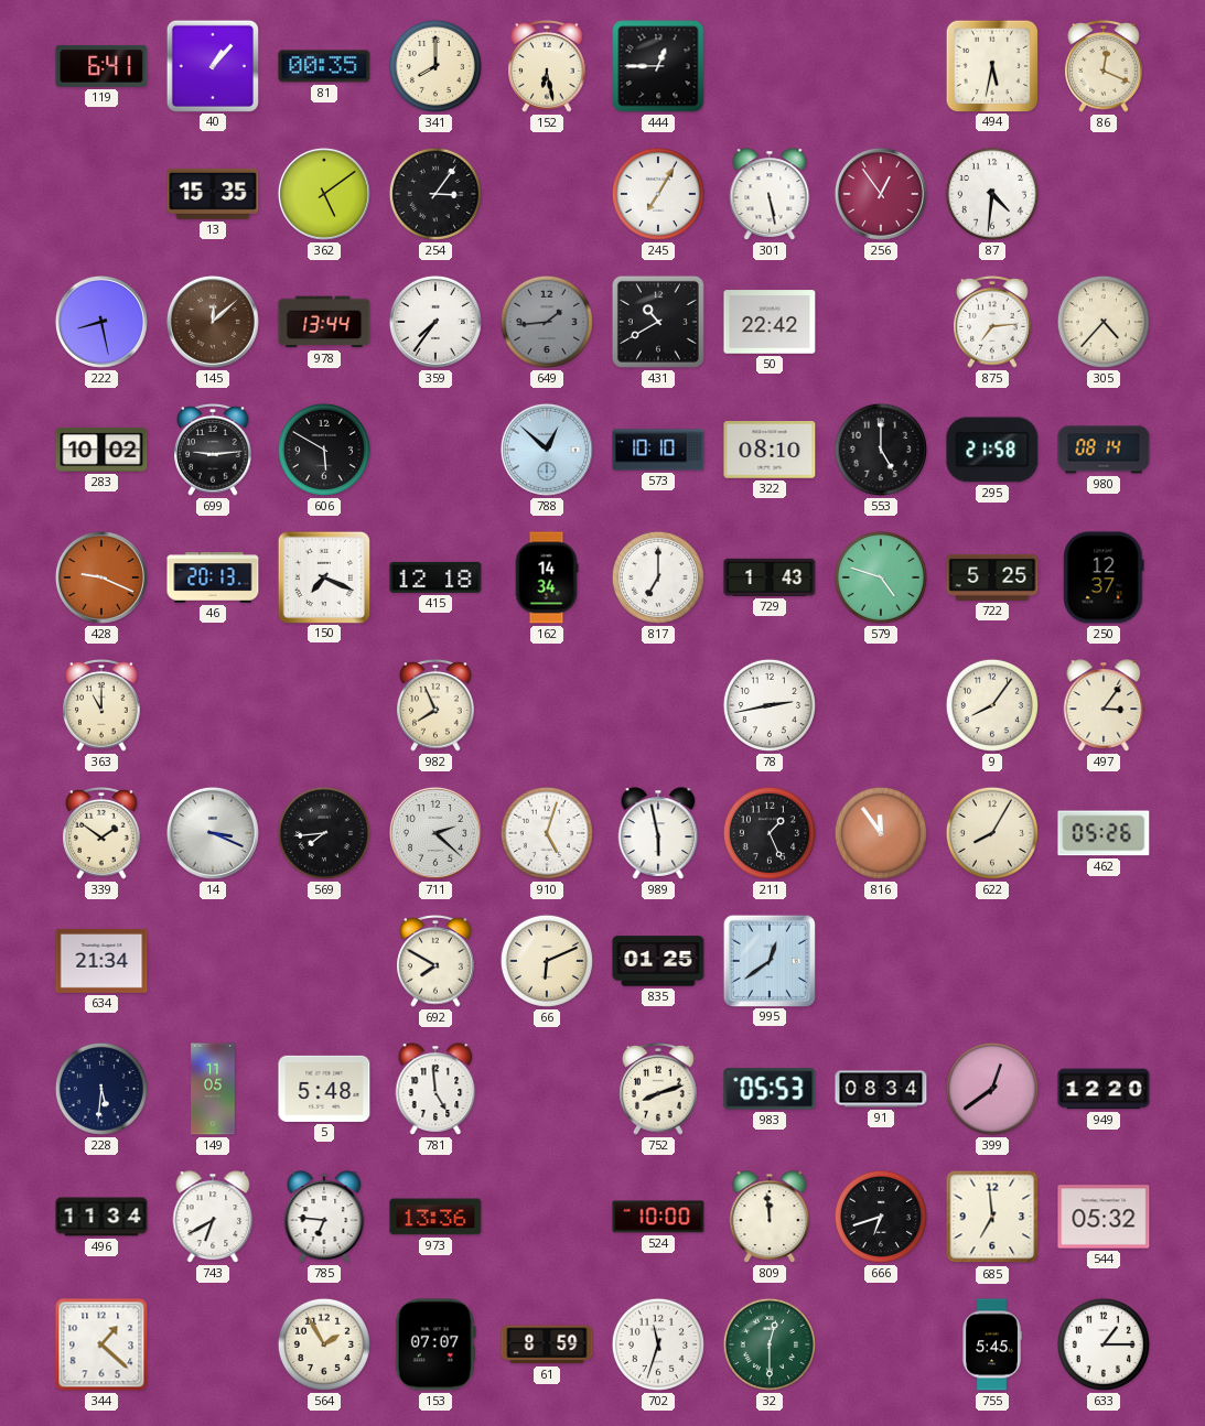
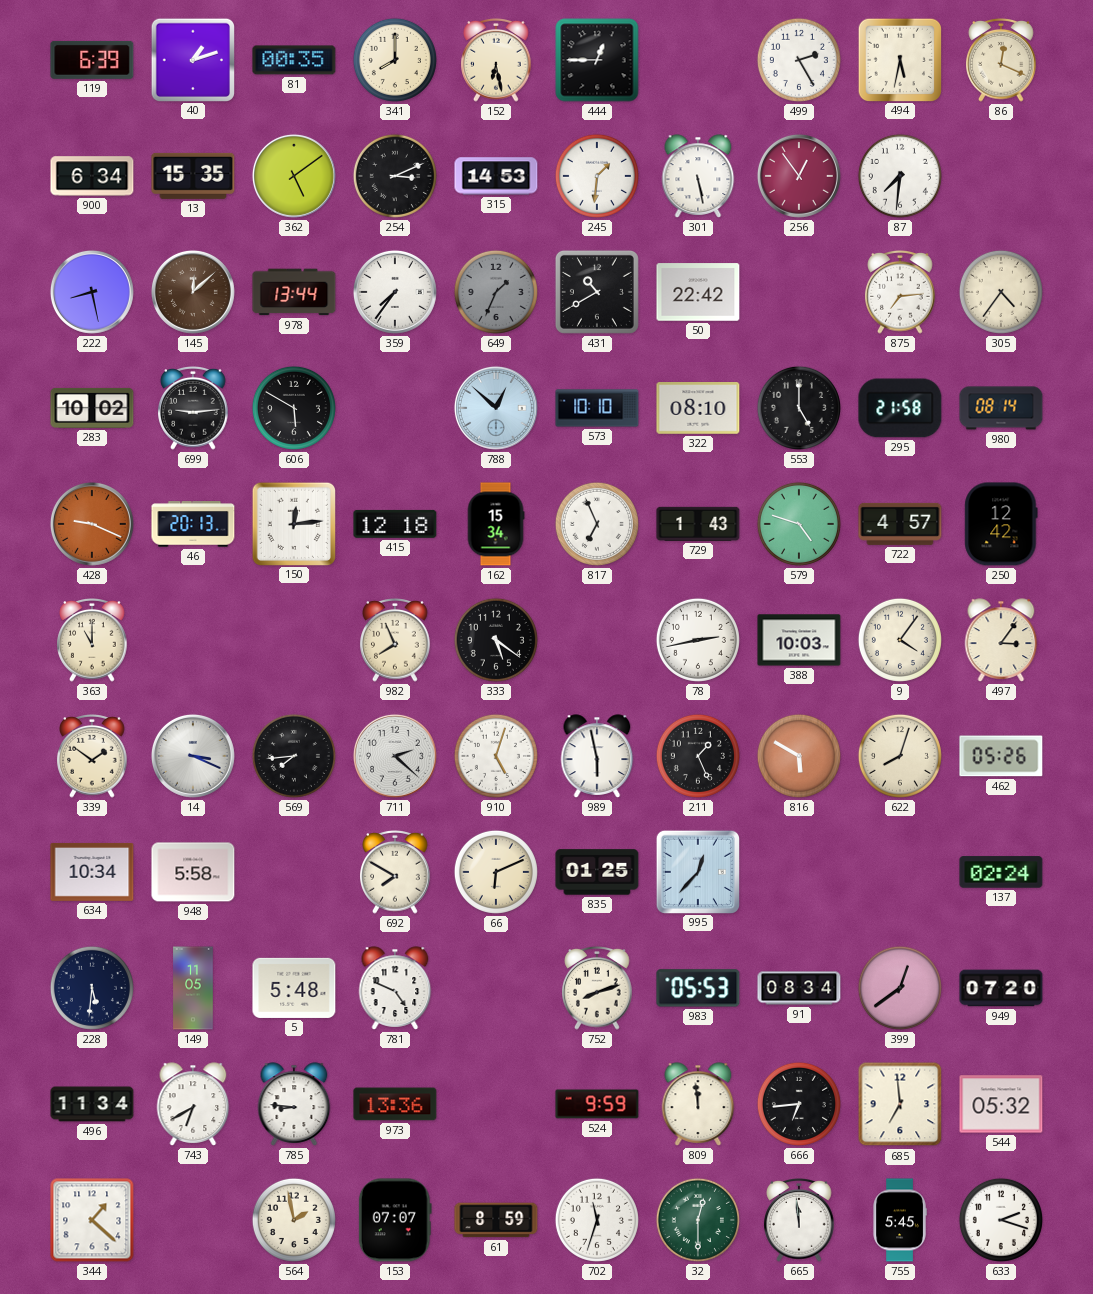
119: 6:41 -> 6:39
40: 1:07 -> 1:12
499: none -> 2:25
900: none -> 6:34
254: 3:06 -> 3:11
315: none -> 14:53
245: 7:05 -> 1:31
87: 4:31 -> 7:31
649: 1:44 -> 1:34
305: 4:37 -> 4:36
150: 7:19 -> 12:14
162: 14:34 -> 15:34
817: 7:00 -> 6:56
722: 5:25 -> 4:57
250: 12:37 -> 12:42
333: none -> 5:21
388: none -> 10:03
9: 8:06 -> 4:06
816: 11:54 -> 5:50
622: 8:05 -> 8:03
634: 21:34 -> 10:34
948: none -> 5:58
995: 12:39 -> 12:37
137: none -> 02:24
781: 4:59 -> 4:49
949: 12:20 -> 07:20
785: 6:46 -> 8:46
524: 10:00 -> 9:59
666: 6:42 -> 6:44
564: 1:55 -> 1:58
665: none -> 11:59
633: 1:15 -> 2:18
